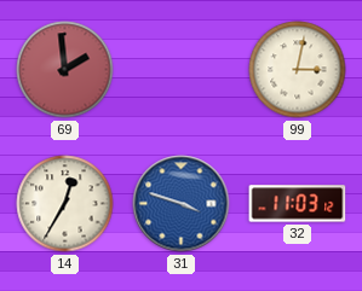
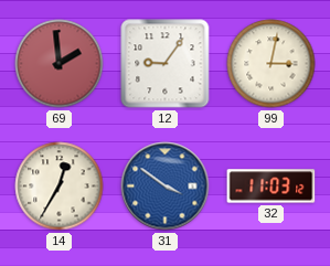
12: none -> 9:06
31: 3:48 -> 3:51
